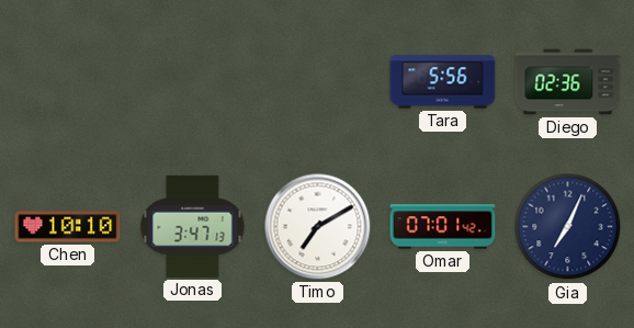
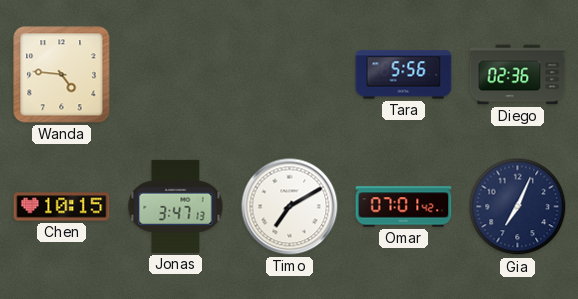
Wanda: none -> 4:46
Chen: 10:10 -> 10:15
